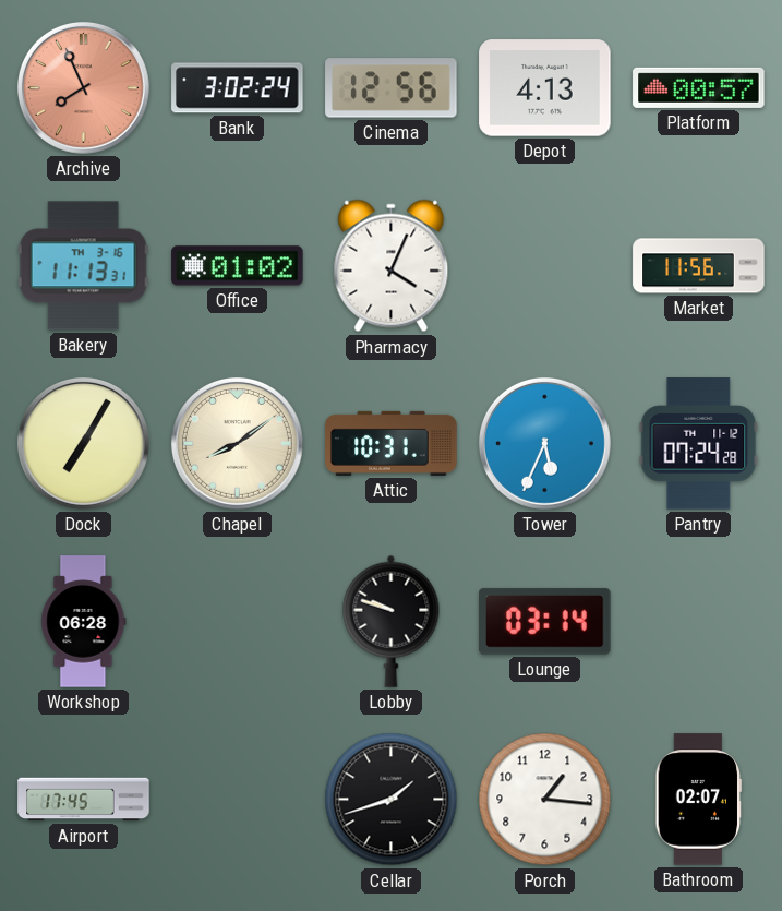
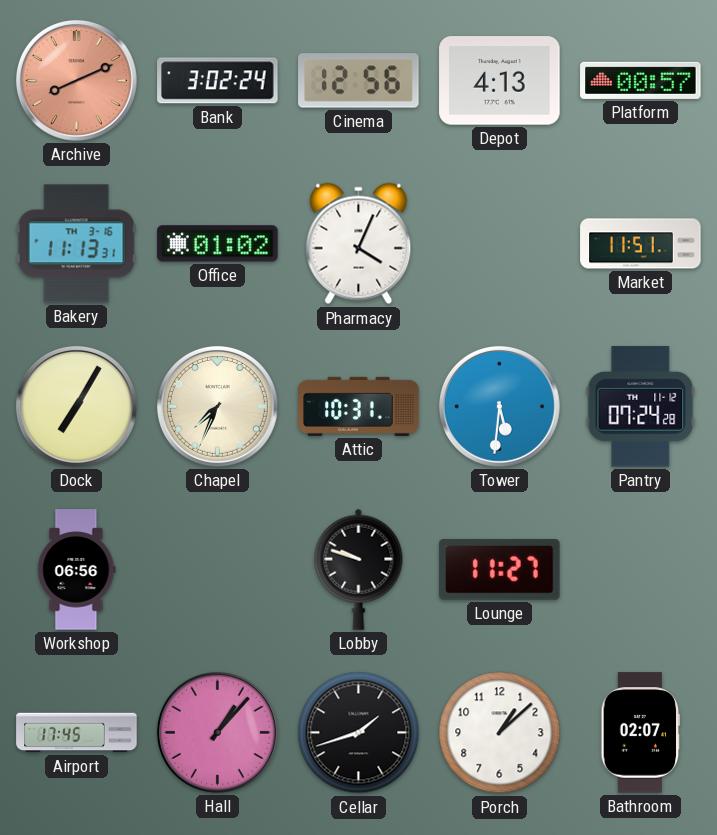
Archive: 7:56 -> 8:11
Market: 11:56 -> 11:51
Chapel: 8:09 -> 7:34
Tower: 5:34 -> 5:31
Workshop: 06:28 -> 06:56
Lounge: 03:14 -> 11:27
Hall: none -> 1:07
Porch: 1:16 -> 1:08
